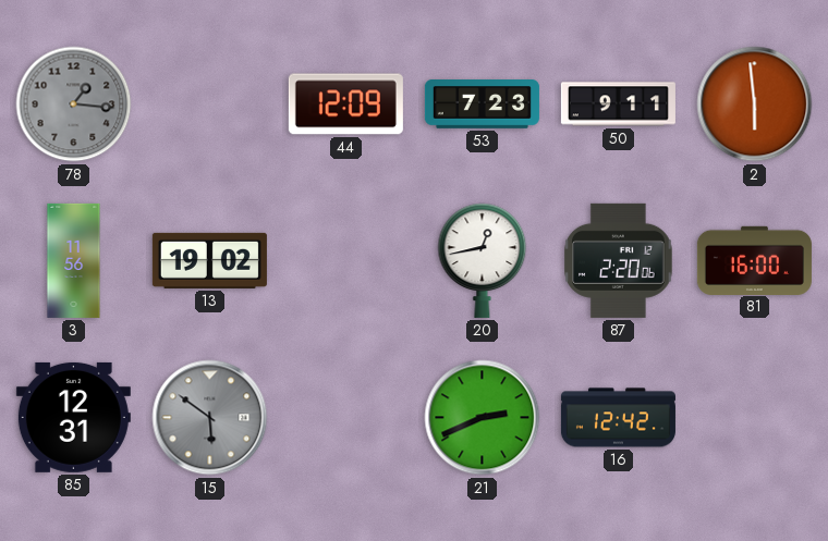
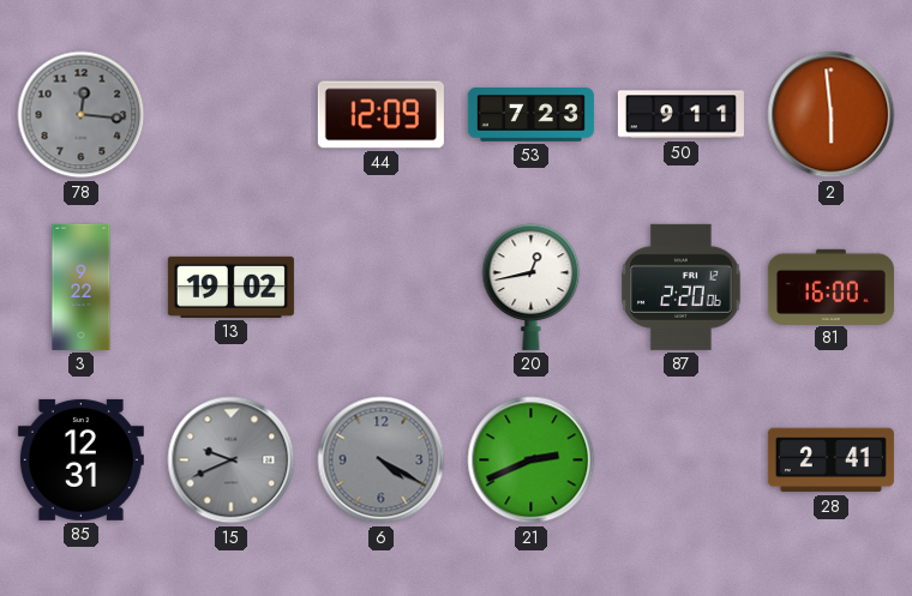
78: 1:16 -> 12:16
3: 11:56 -> 9:22
15: 5:51 -> 9:41
6: none -> 4:20
16: 12:42 -> none
28: none -> 2:41
